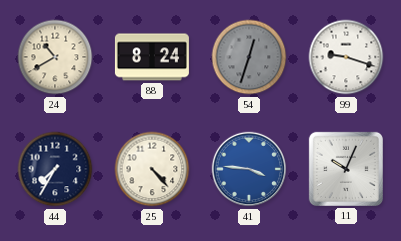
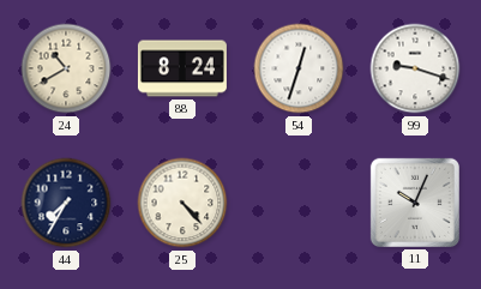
54 dial: grey -> white
41: 3:46 -> none
